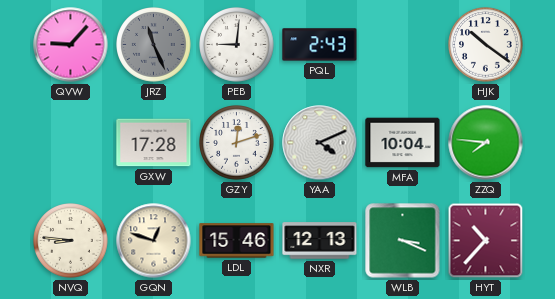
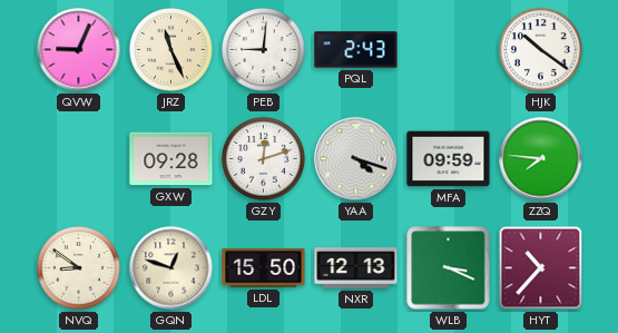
QVW: 9:07 -> 9:04
JRZ dial: grey -> cream
GXW: 17:28 -> 09:28
YAA: 4:11 -> 4:18
MFA: 10:04 -> 09:59
NVQ: 8:46 -> 8:51
LDL: 15:46 -> 15:50
